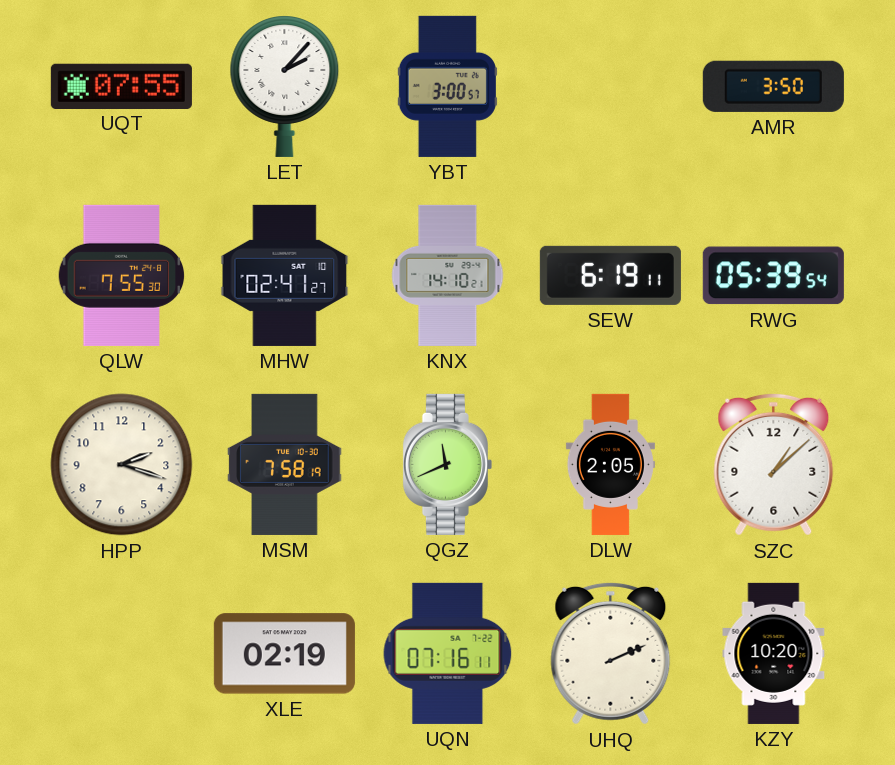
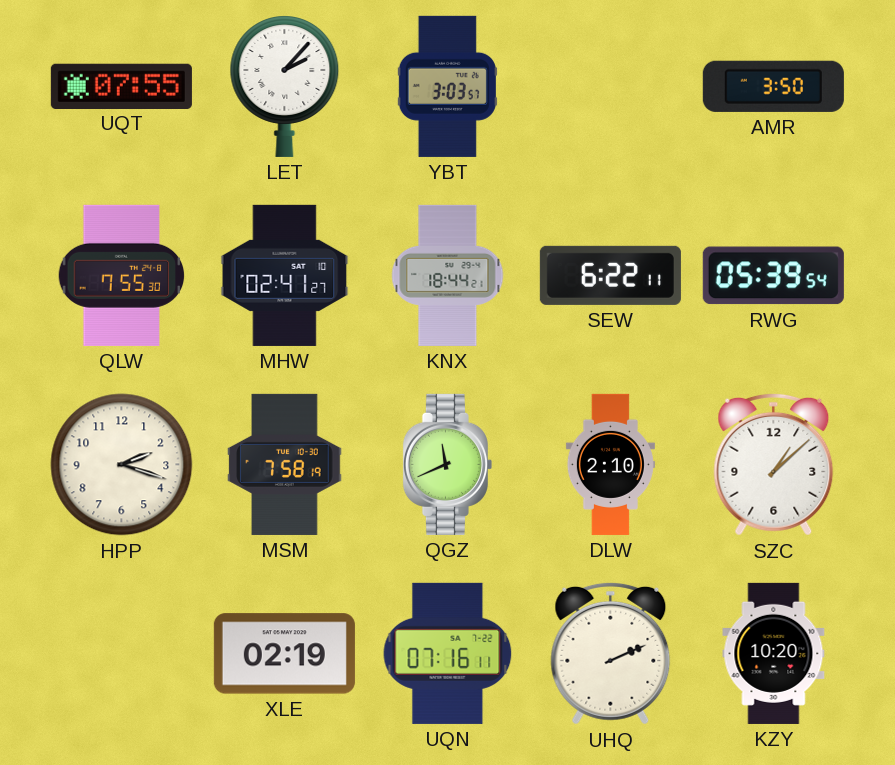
YBT: 3:00 -> 3:03
KNX: 14:10 -> 18:44
SEW: 6:19 -> 6:22
DLW: 2:05 -> 2:10
